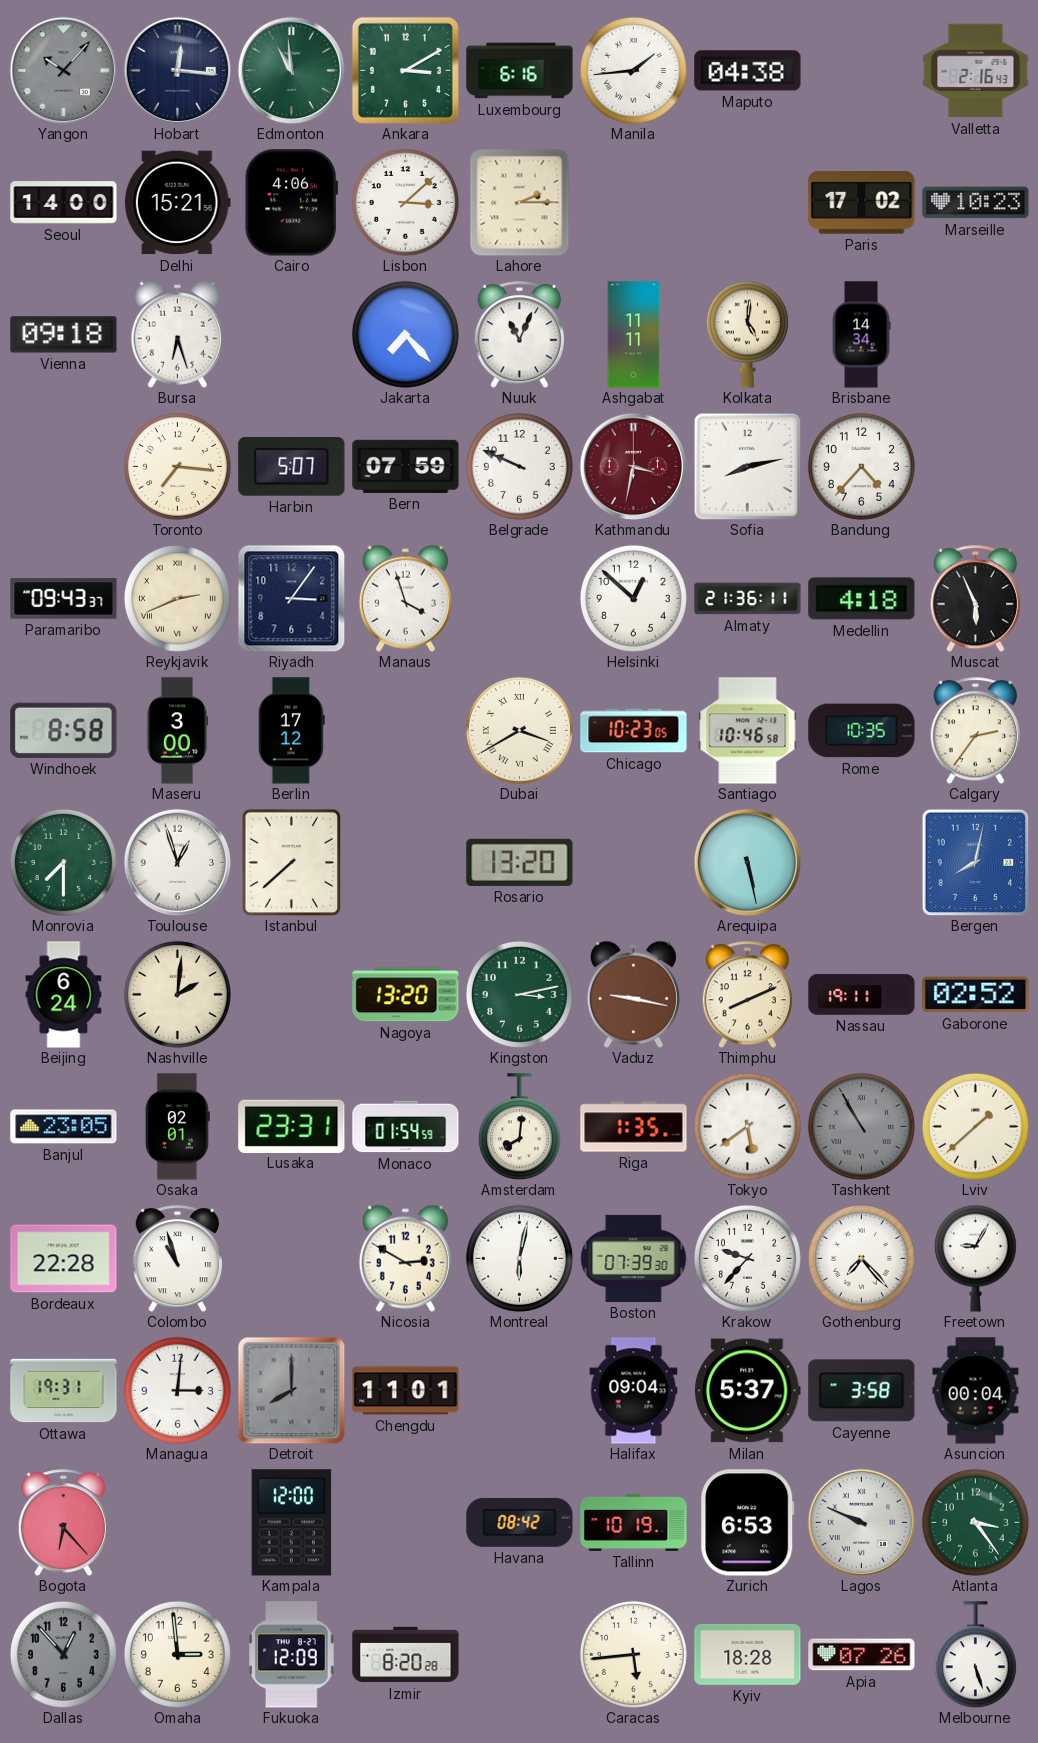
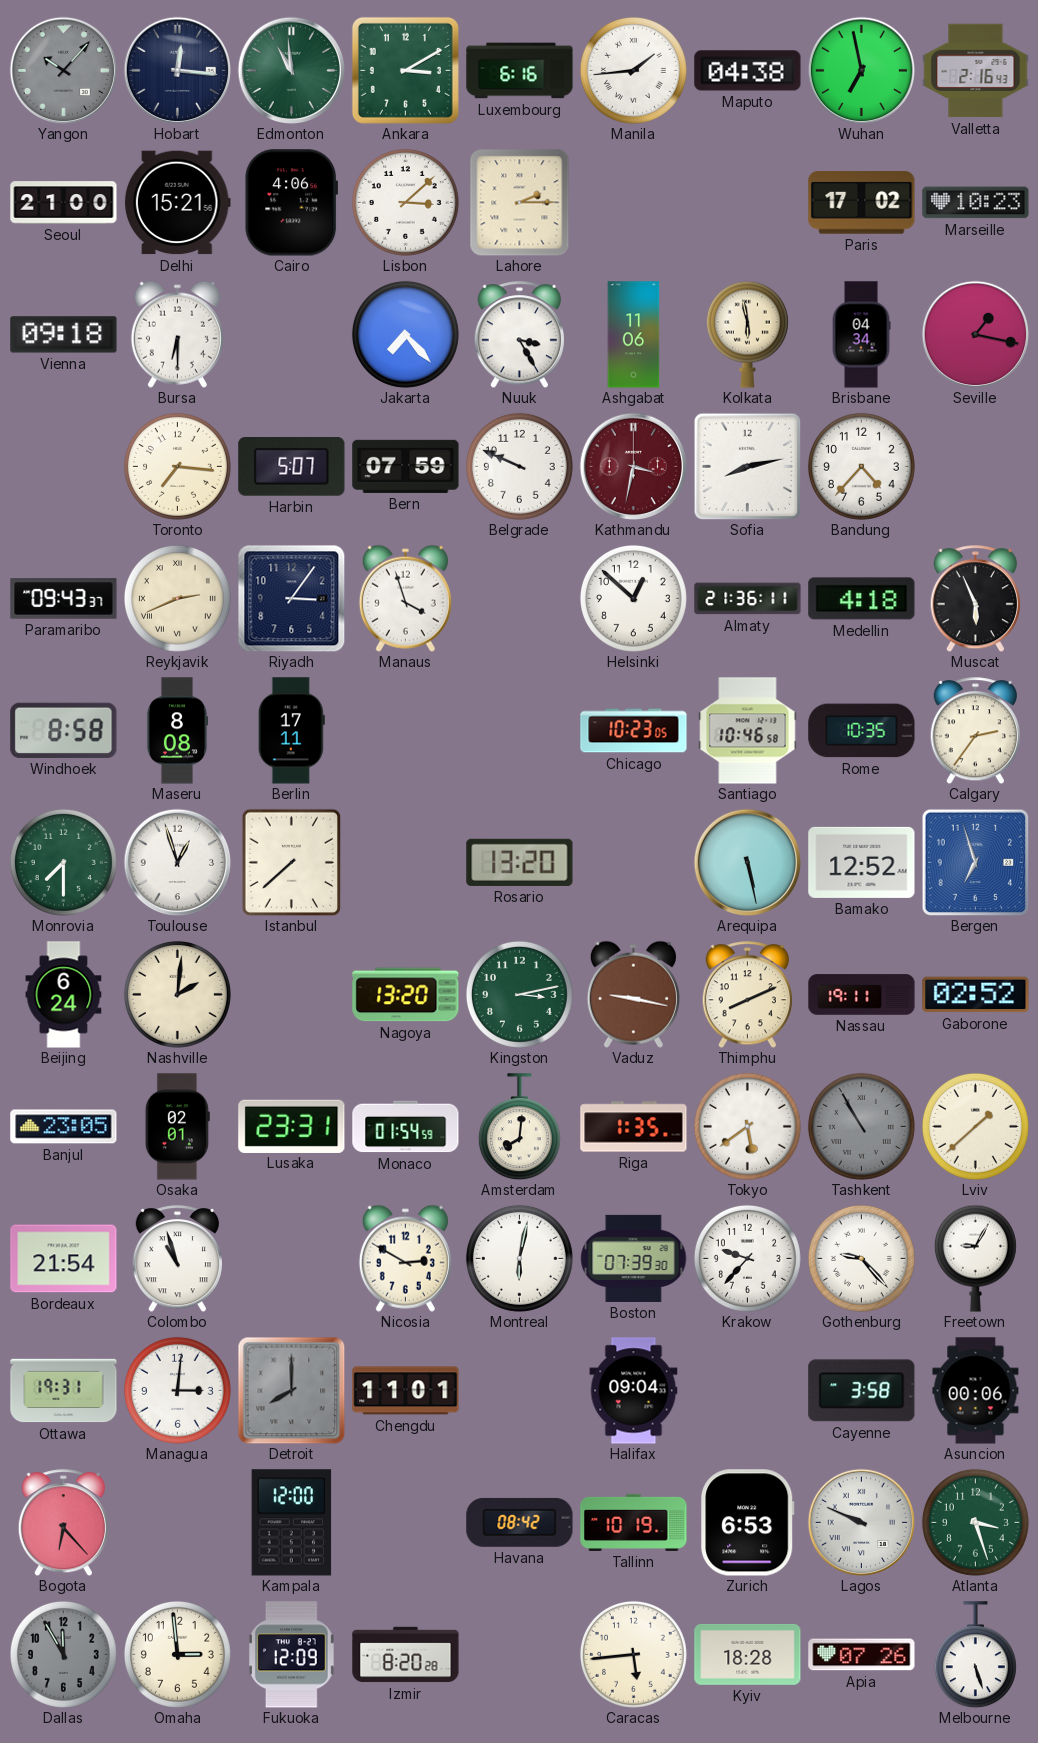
Wuhan: none -> 6:58
Seoul: 14:00 -> 21:00
Bursa: 6:27 -> 6:30
Nuuk: 11:04 -> 3:25
Ashgabat: 11:11 -> 11:06
Kolkata: 5:01 -> 5:58
Brisbane: 14:34 -> 04:34
Seville: none -> 1:17
Maseru: 3:00 -> 8:08
Berlin: 17:12 -> 17:11
Dubai: 3:40 -> none
Bamako: none -> 12:52
Bergen: 8:02 -> 6:57
Bordeaux: 22:28 -> 21:54
Gothenburg: 7:23 -> 9:23
Milan: 5:37 -> none
Asuncion: 00:04 -> 00:06
Atlanta: 3:24 -> 3:27
Dallas: 12:53 -> 11:55
